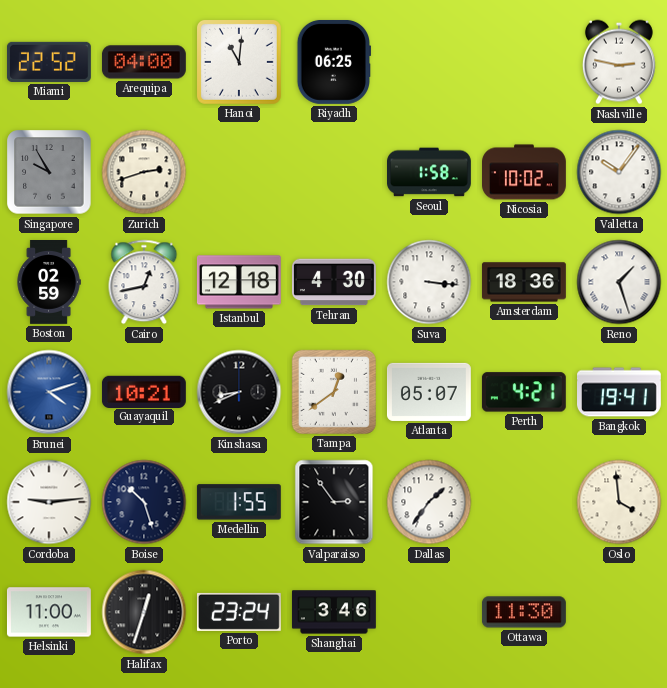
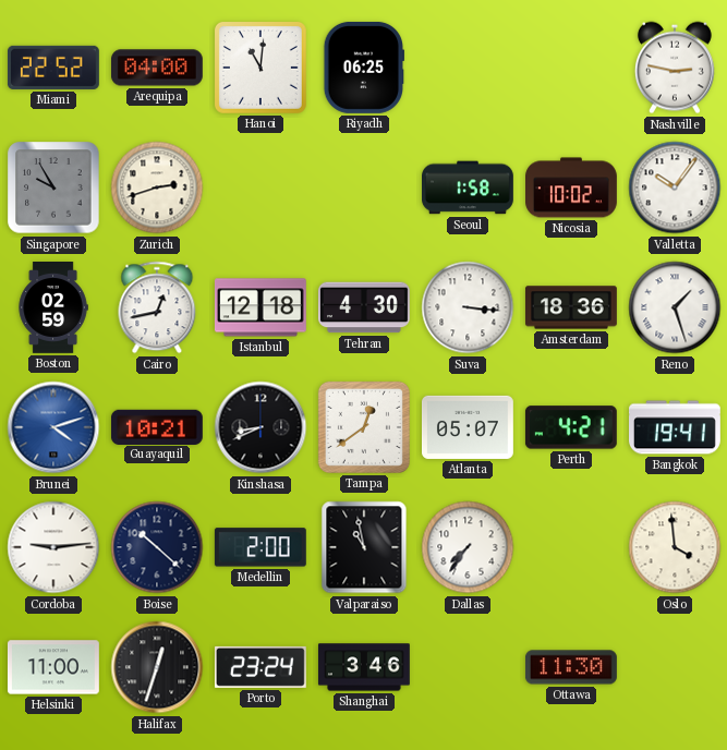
Boise: 10:27 -> 10:22
Medellin: 1:55 -> 2:00
Valparaiso: 2:54 -> 10:58
Dallas: 1:36 -> 7:36
